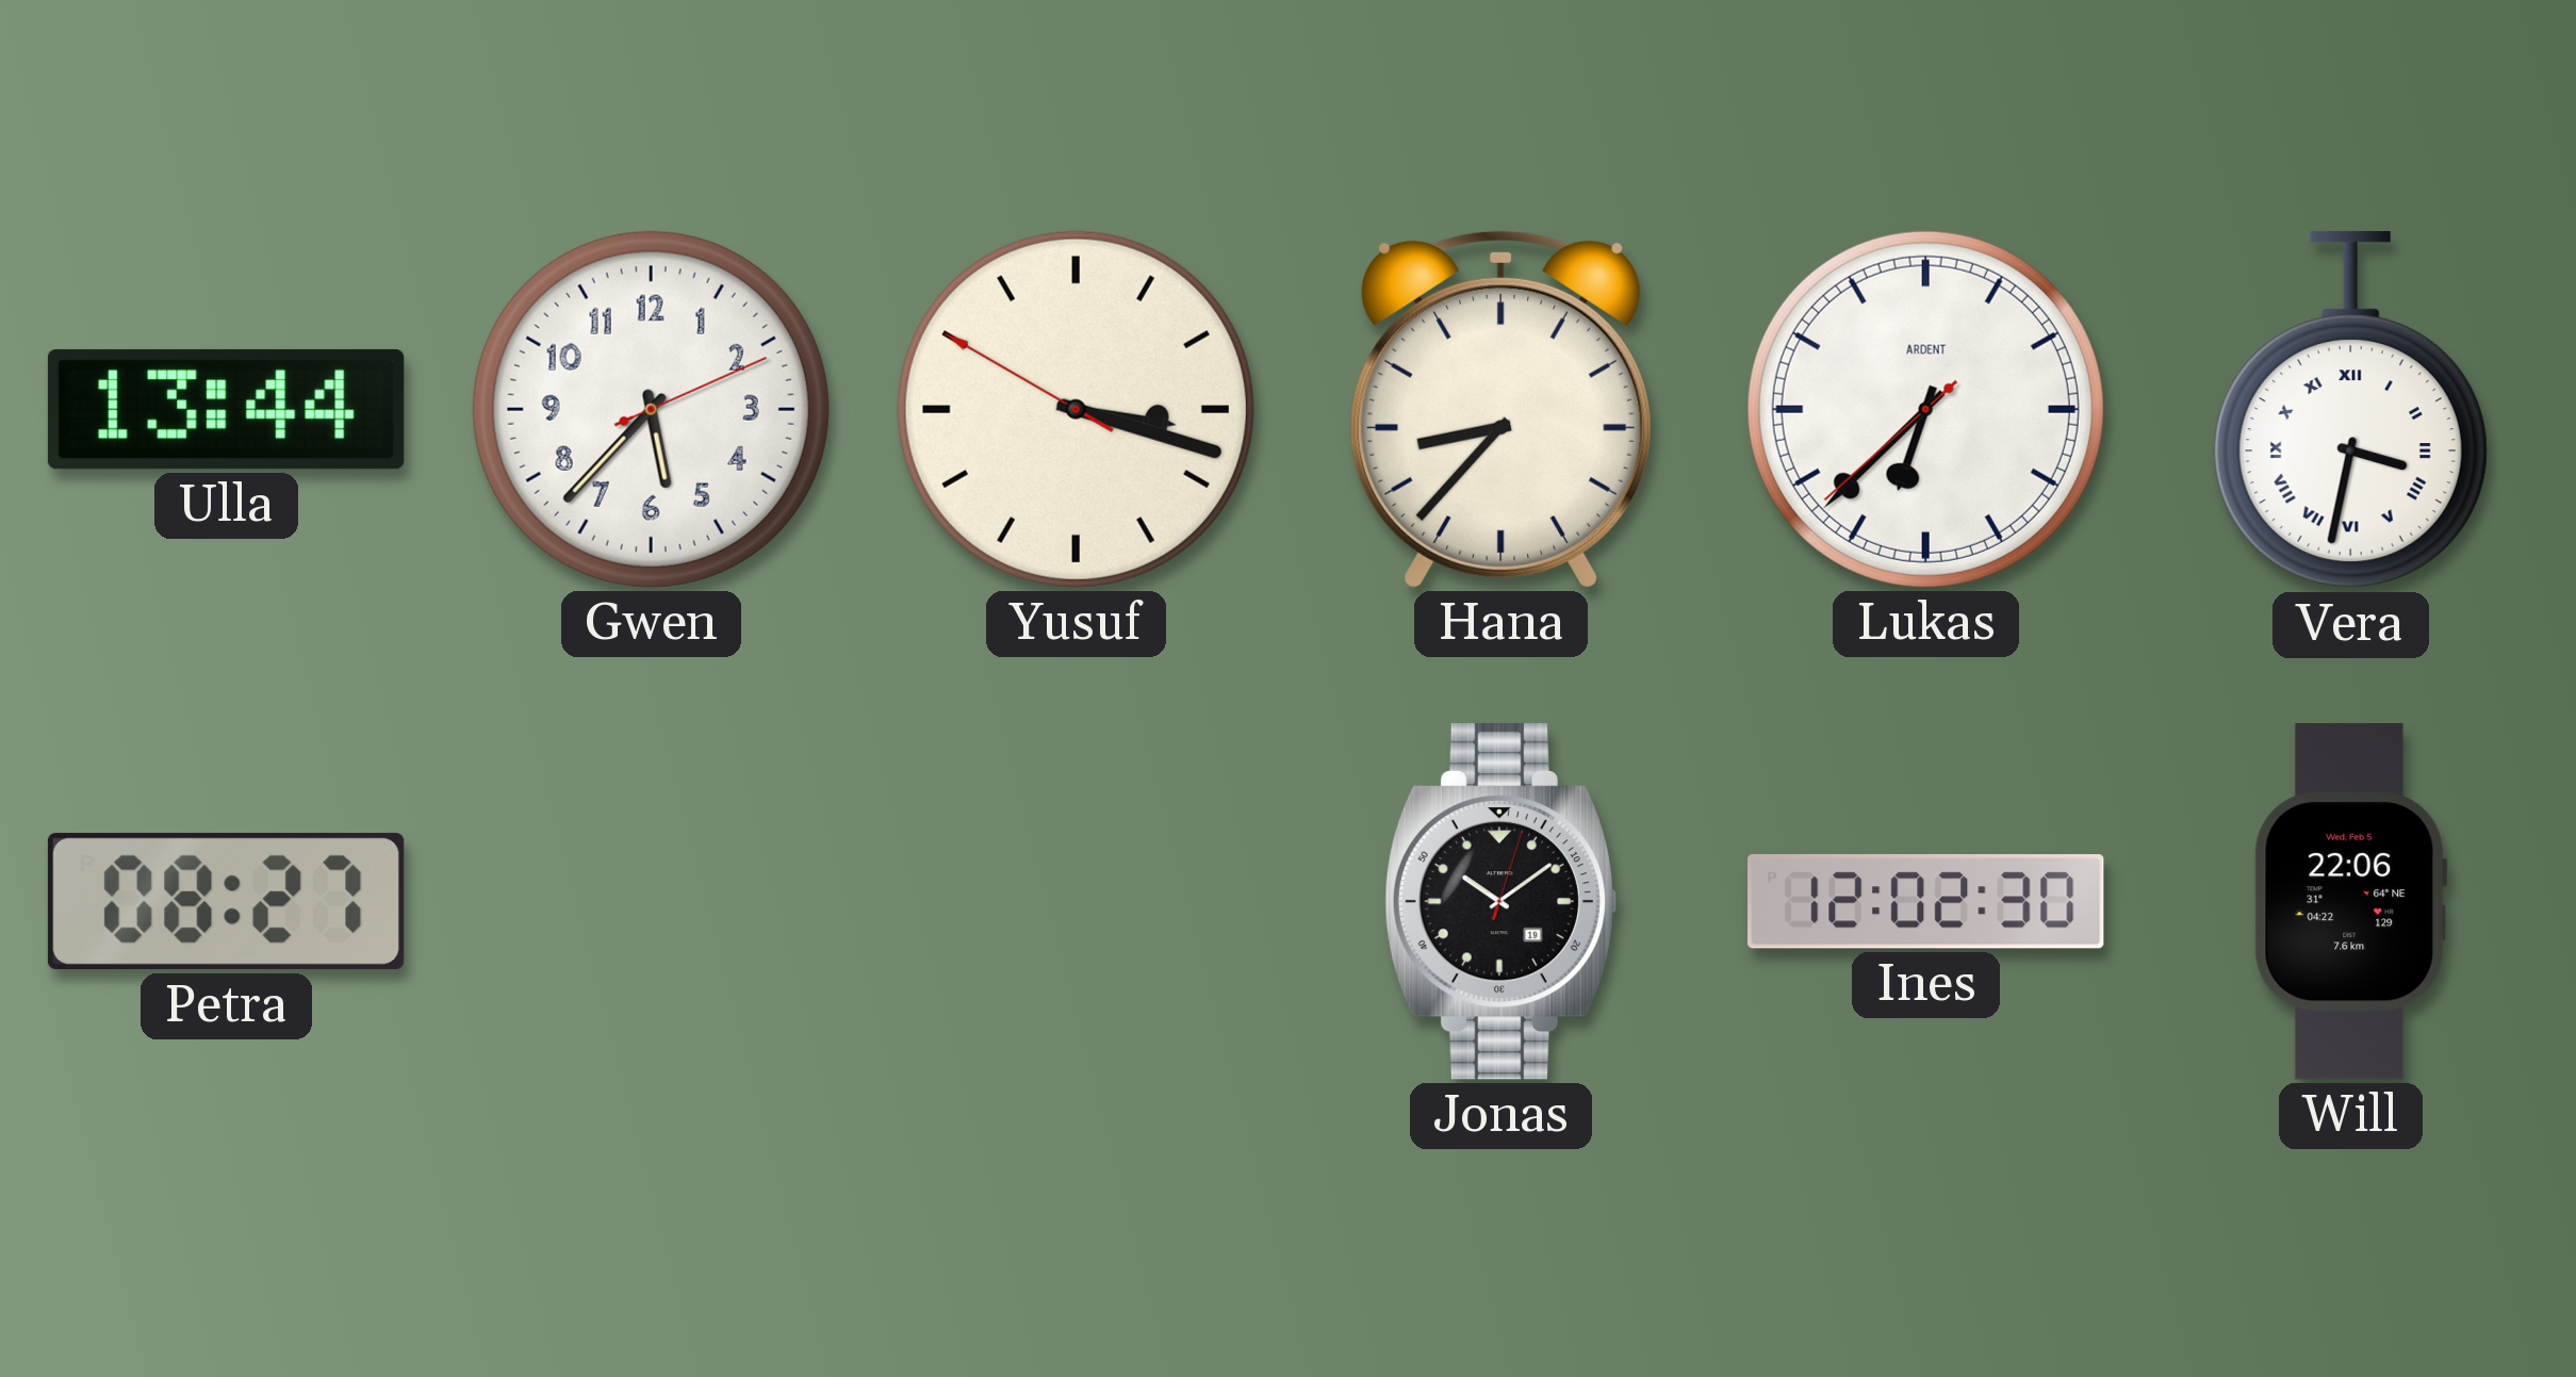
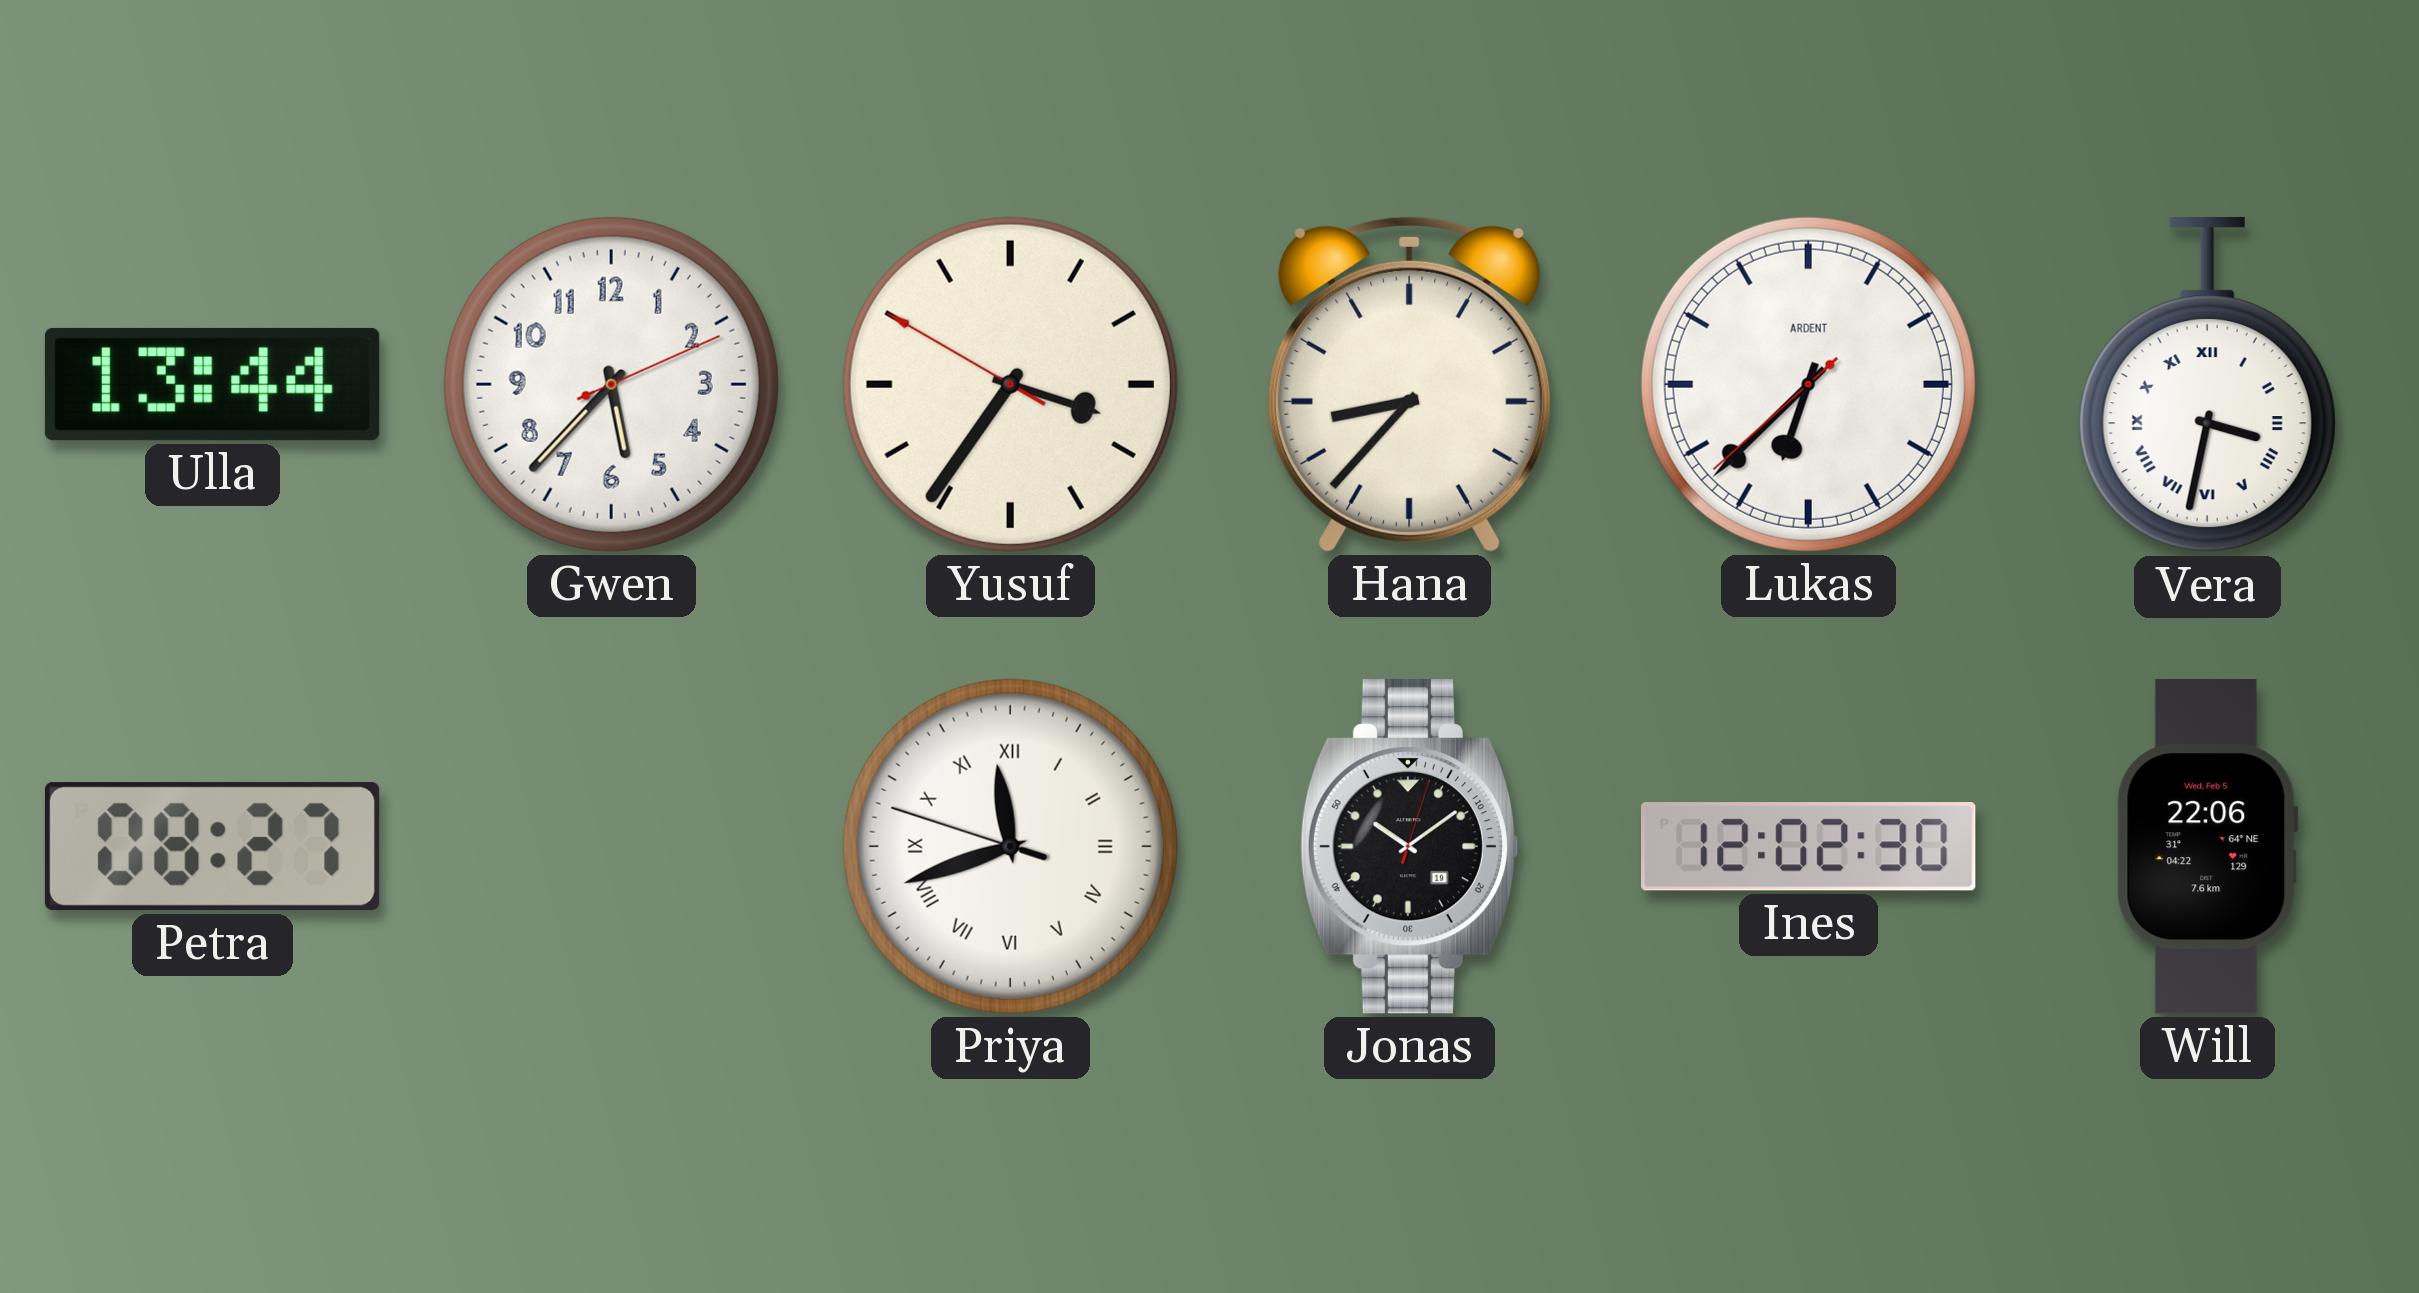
Yusuf: 3:17 -> 3:35
Priya: none -> 11:41
